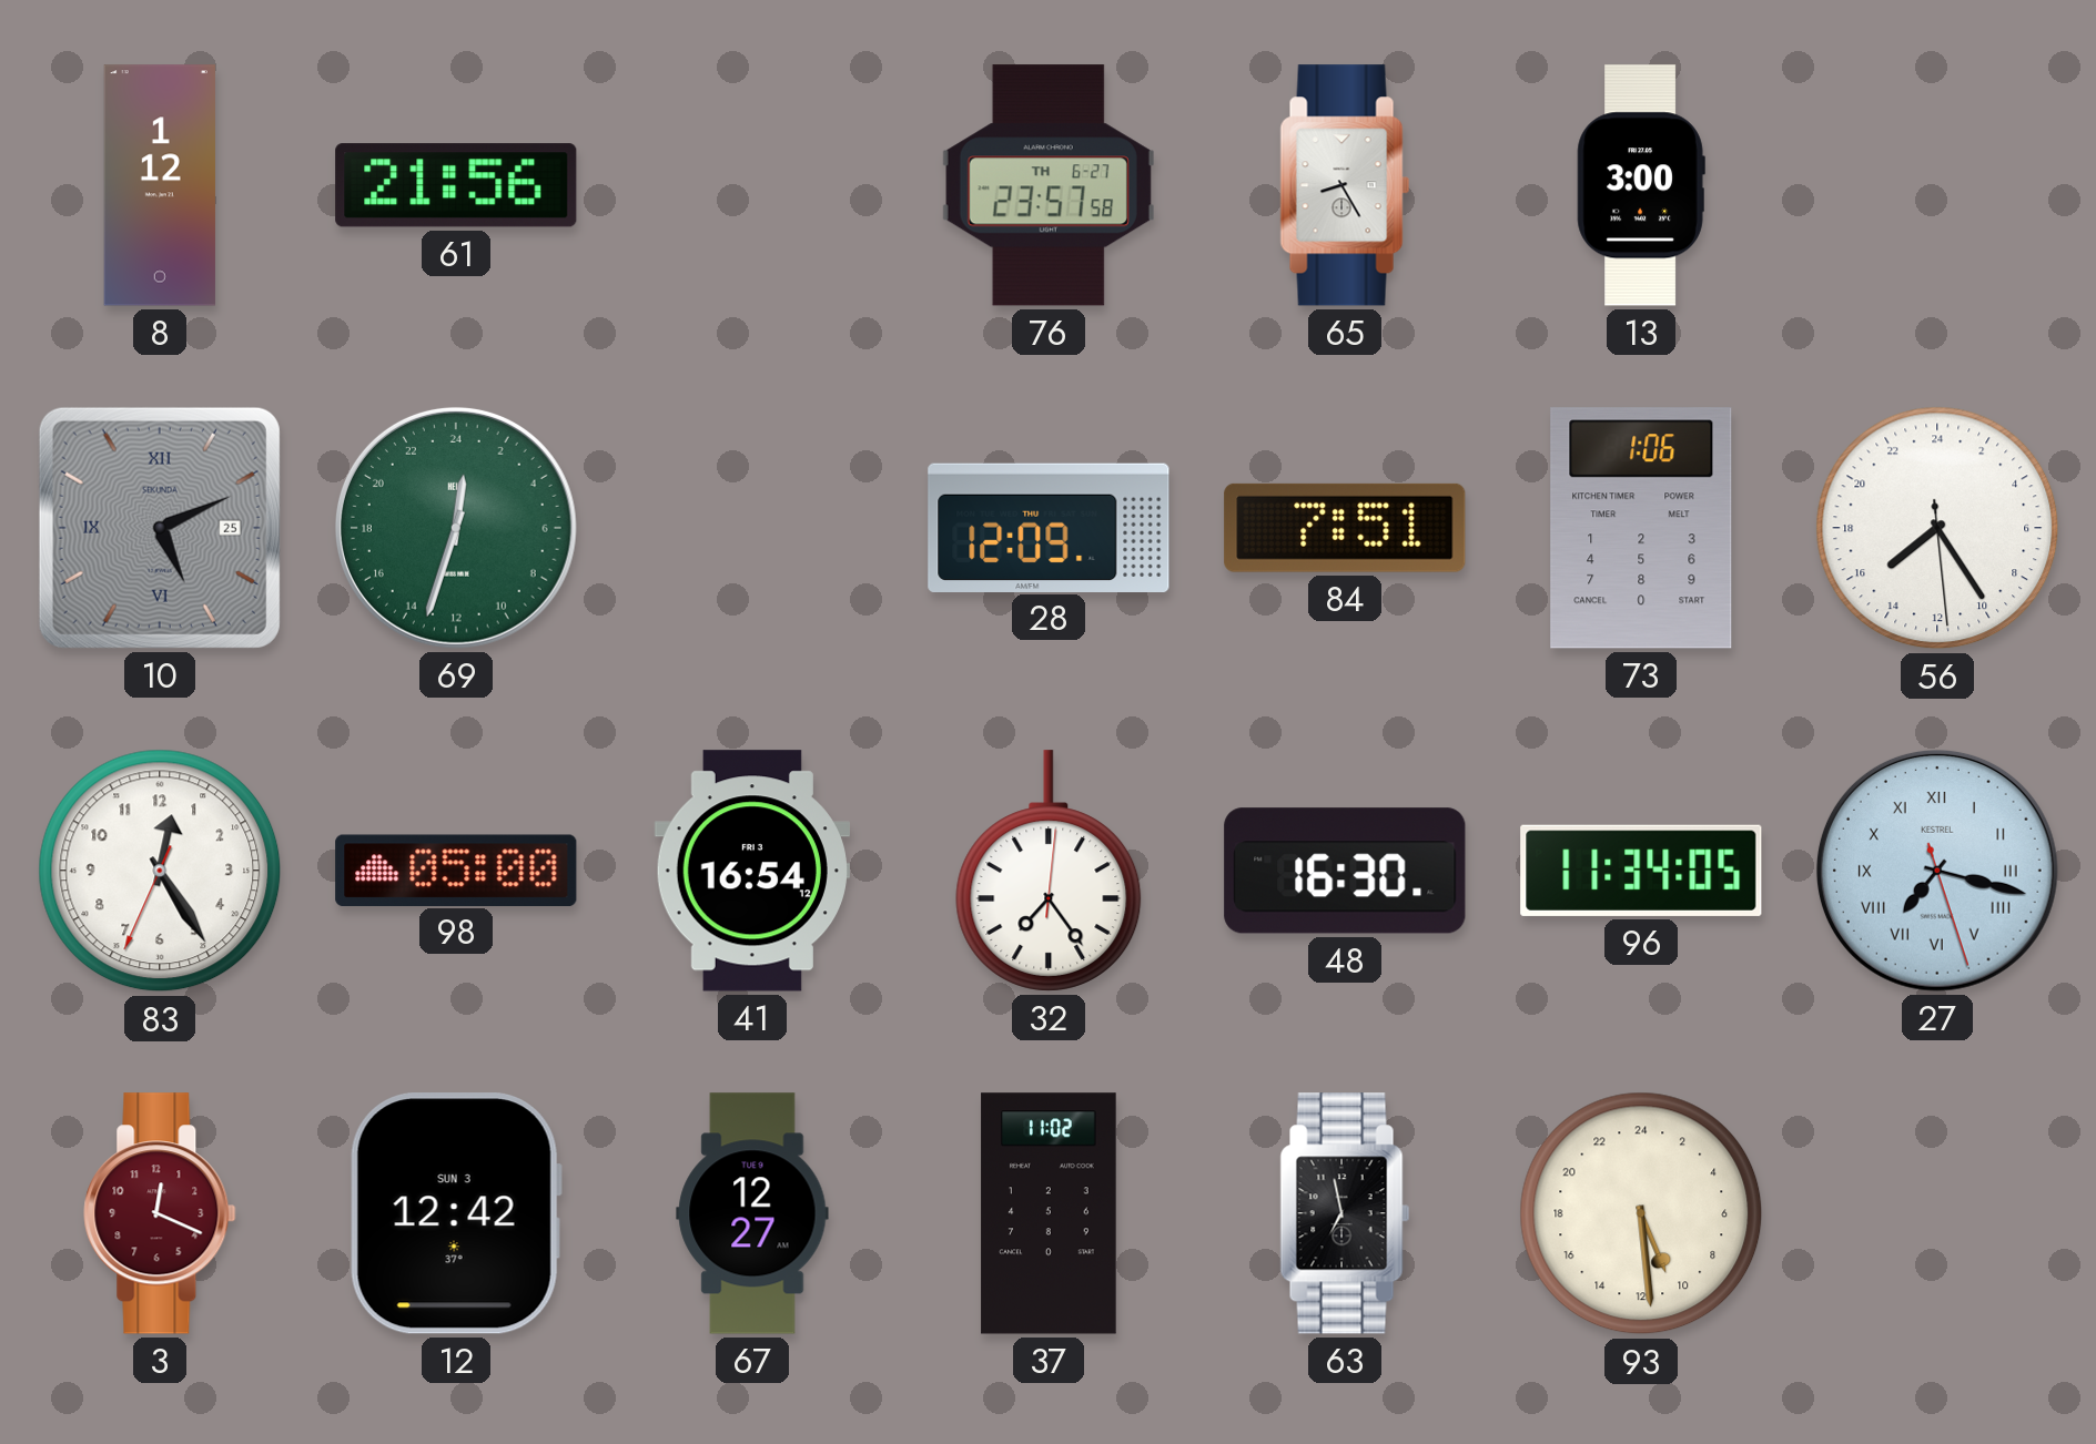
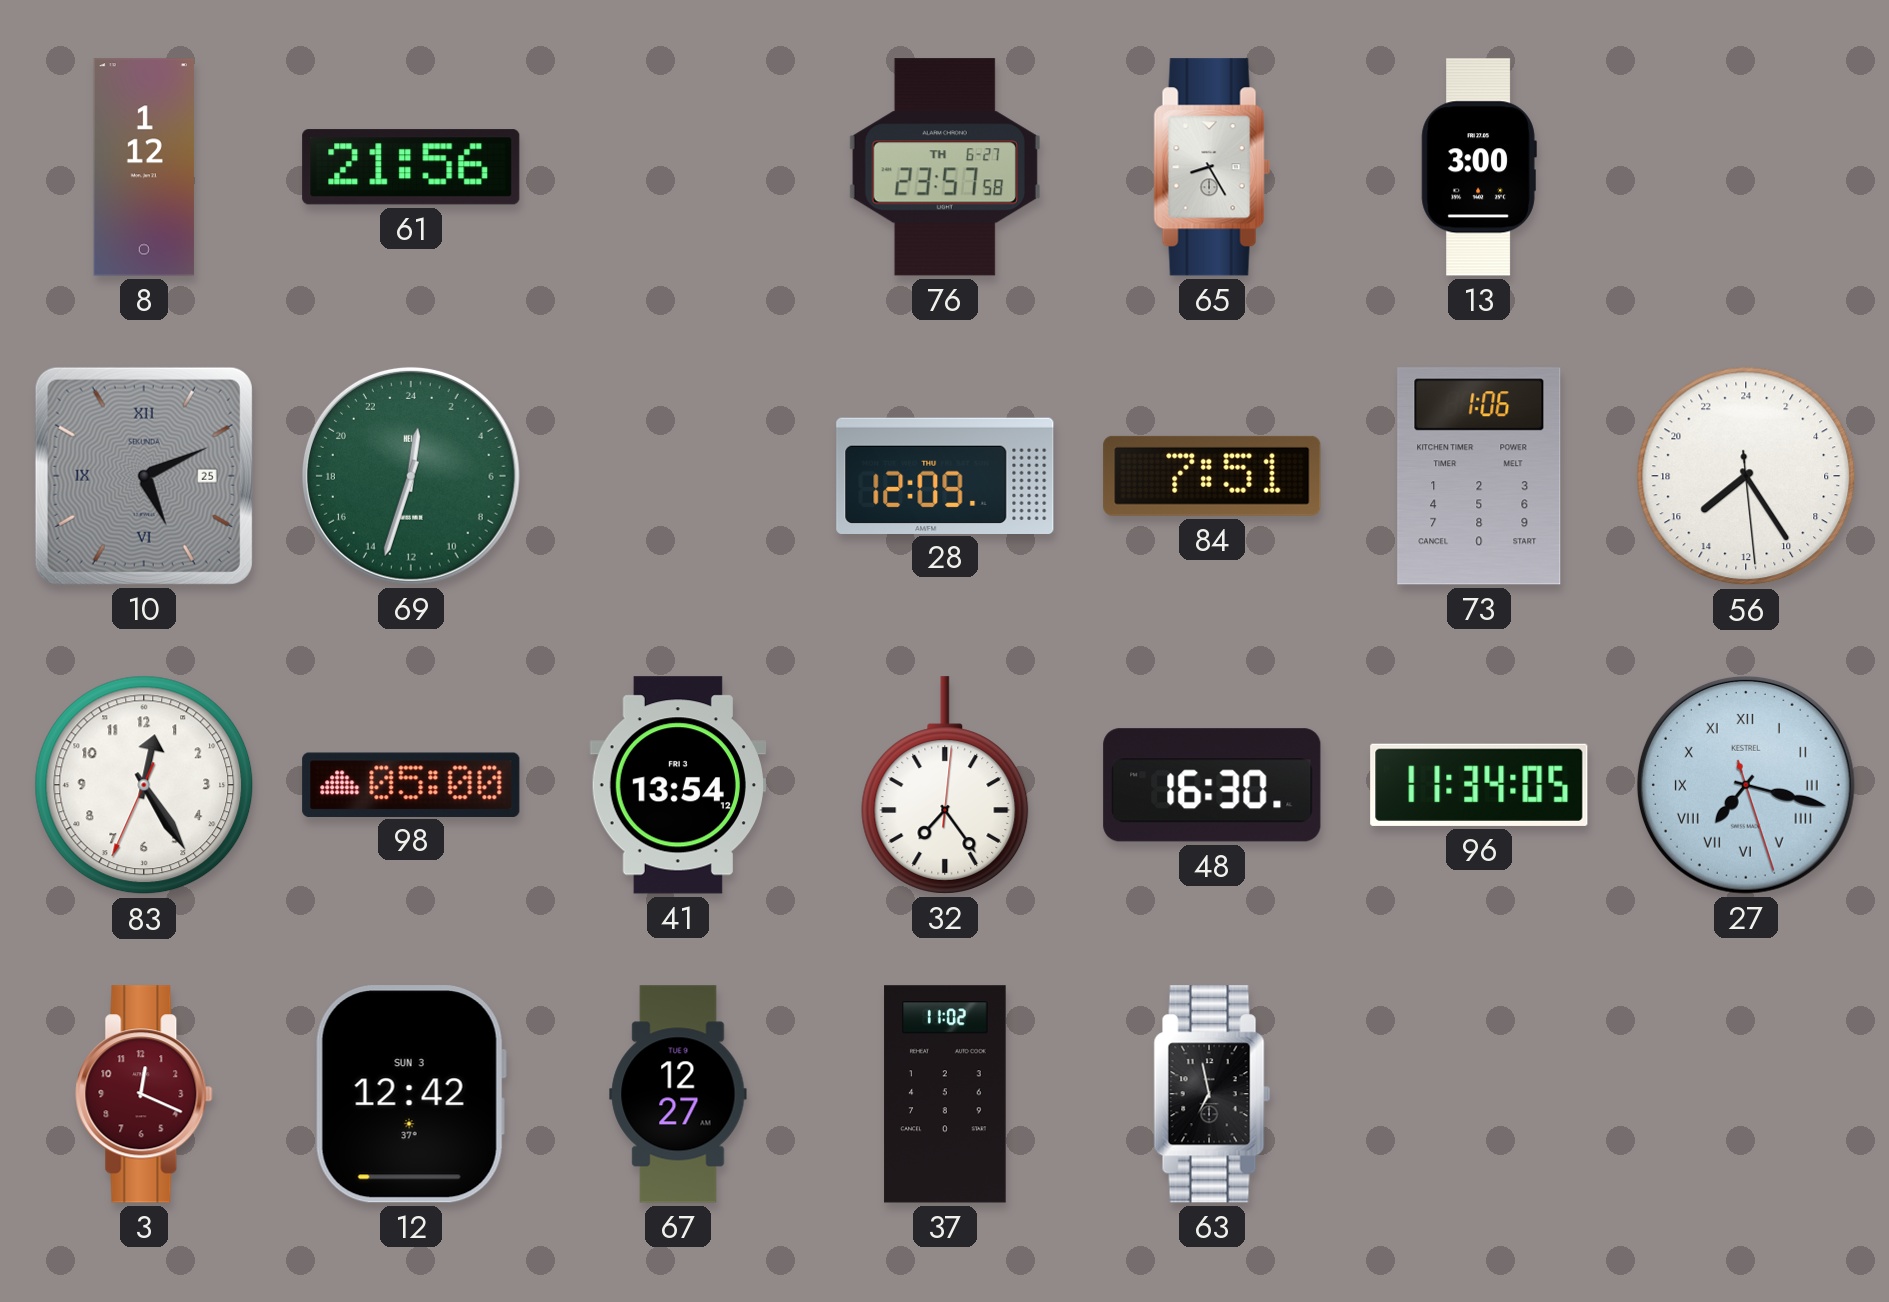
41: 16:54 -> 13:54
93: 10:29 -> none
